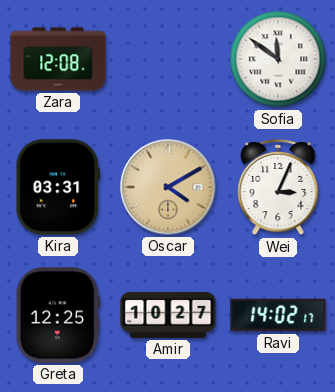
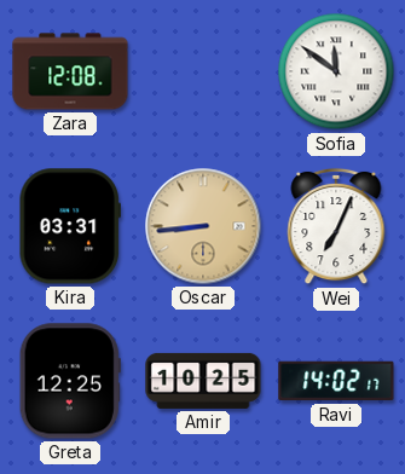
Oscar: 4:10 -> 8:44
Wei: 3:04 -> 7:04
Amir: 10:27 -> 10:25
